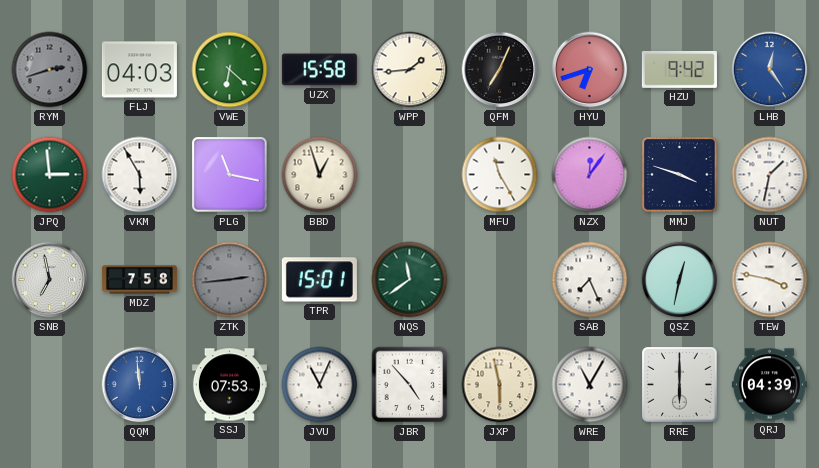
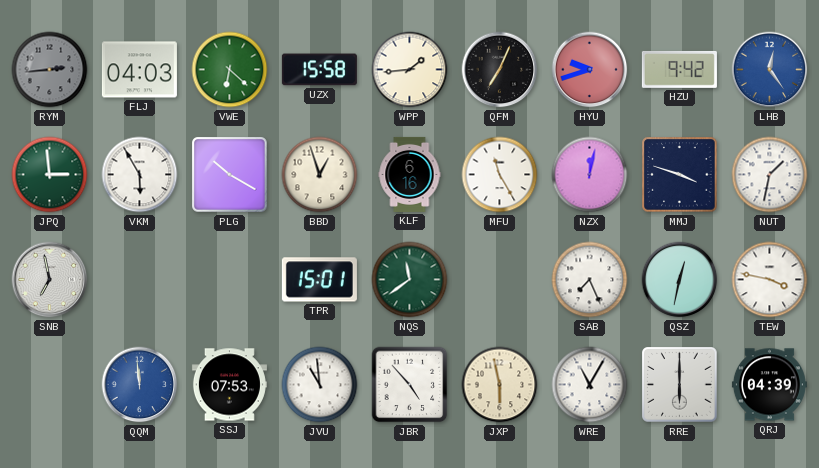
RYM: 2:42 -> 2:44
HYU: 6:42 -> 9:42
PLG: 11:17 -> 10:20
KLF: none -> 6:16
NZX: 12:06 -> 12:02
MDZ: 7:58 -> none
ZTK: 2:44 -> none
JVU: 11:04 -> 10:59
